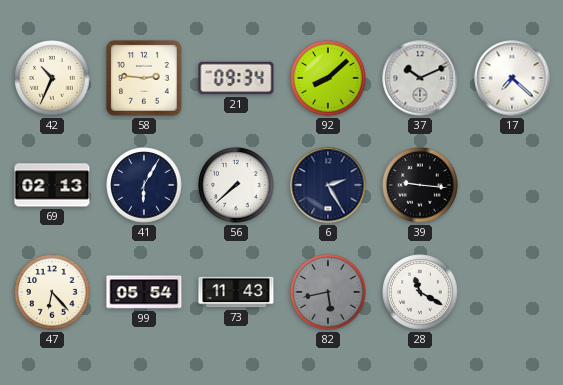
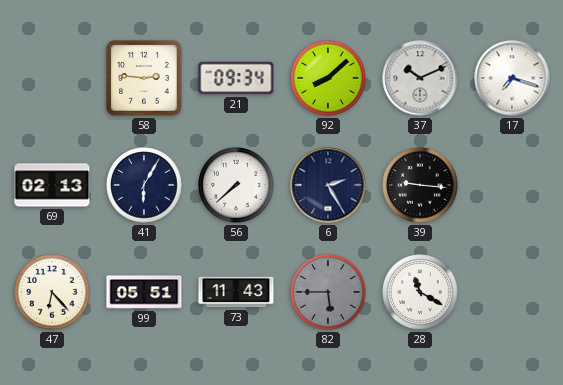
42: 10:34 -> none
17: 7:22 -> 7:18
99: 05:54 -> 05:51
82: 5:43 -> 5:45
